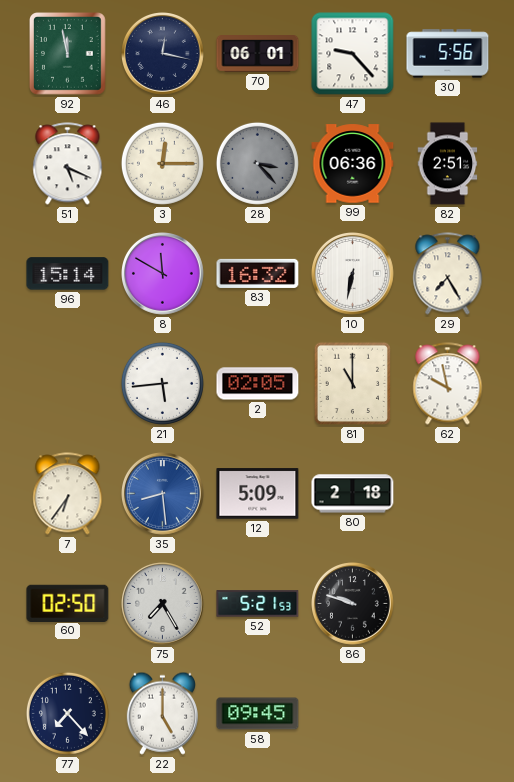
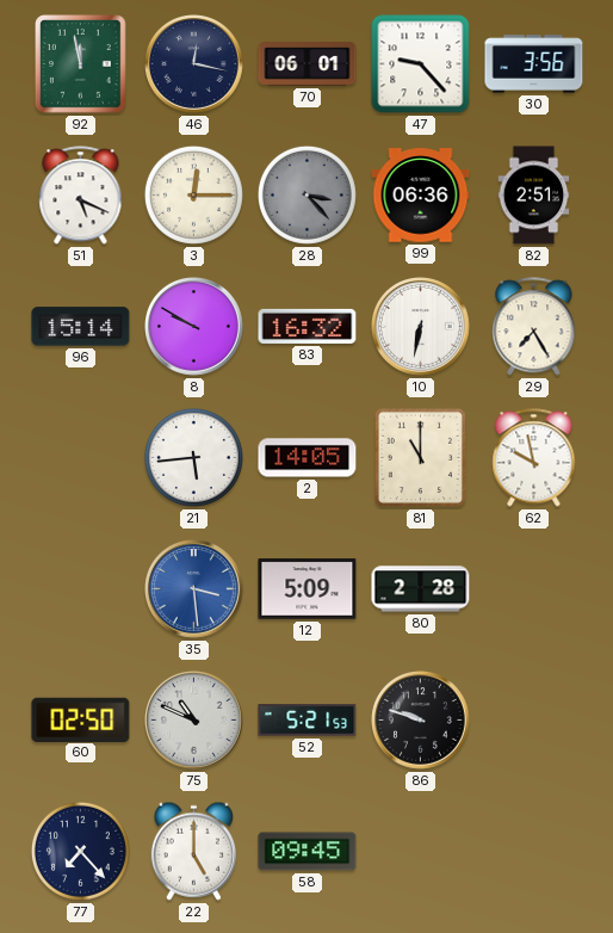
30: 5:56 -> 3:56
8: 11:50 -> 9:50
2: 02:05 -> 14:05
7: 6:36 -> none
35: 8:29 -> 3:29
80: 2:18 -> 2:28
75: 7:25 -> 10:49
